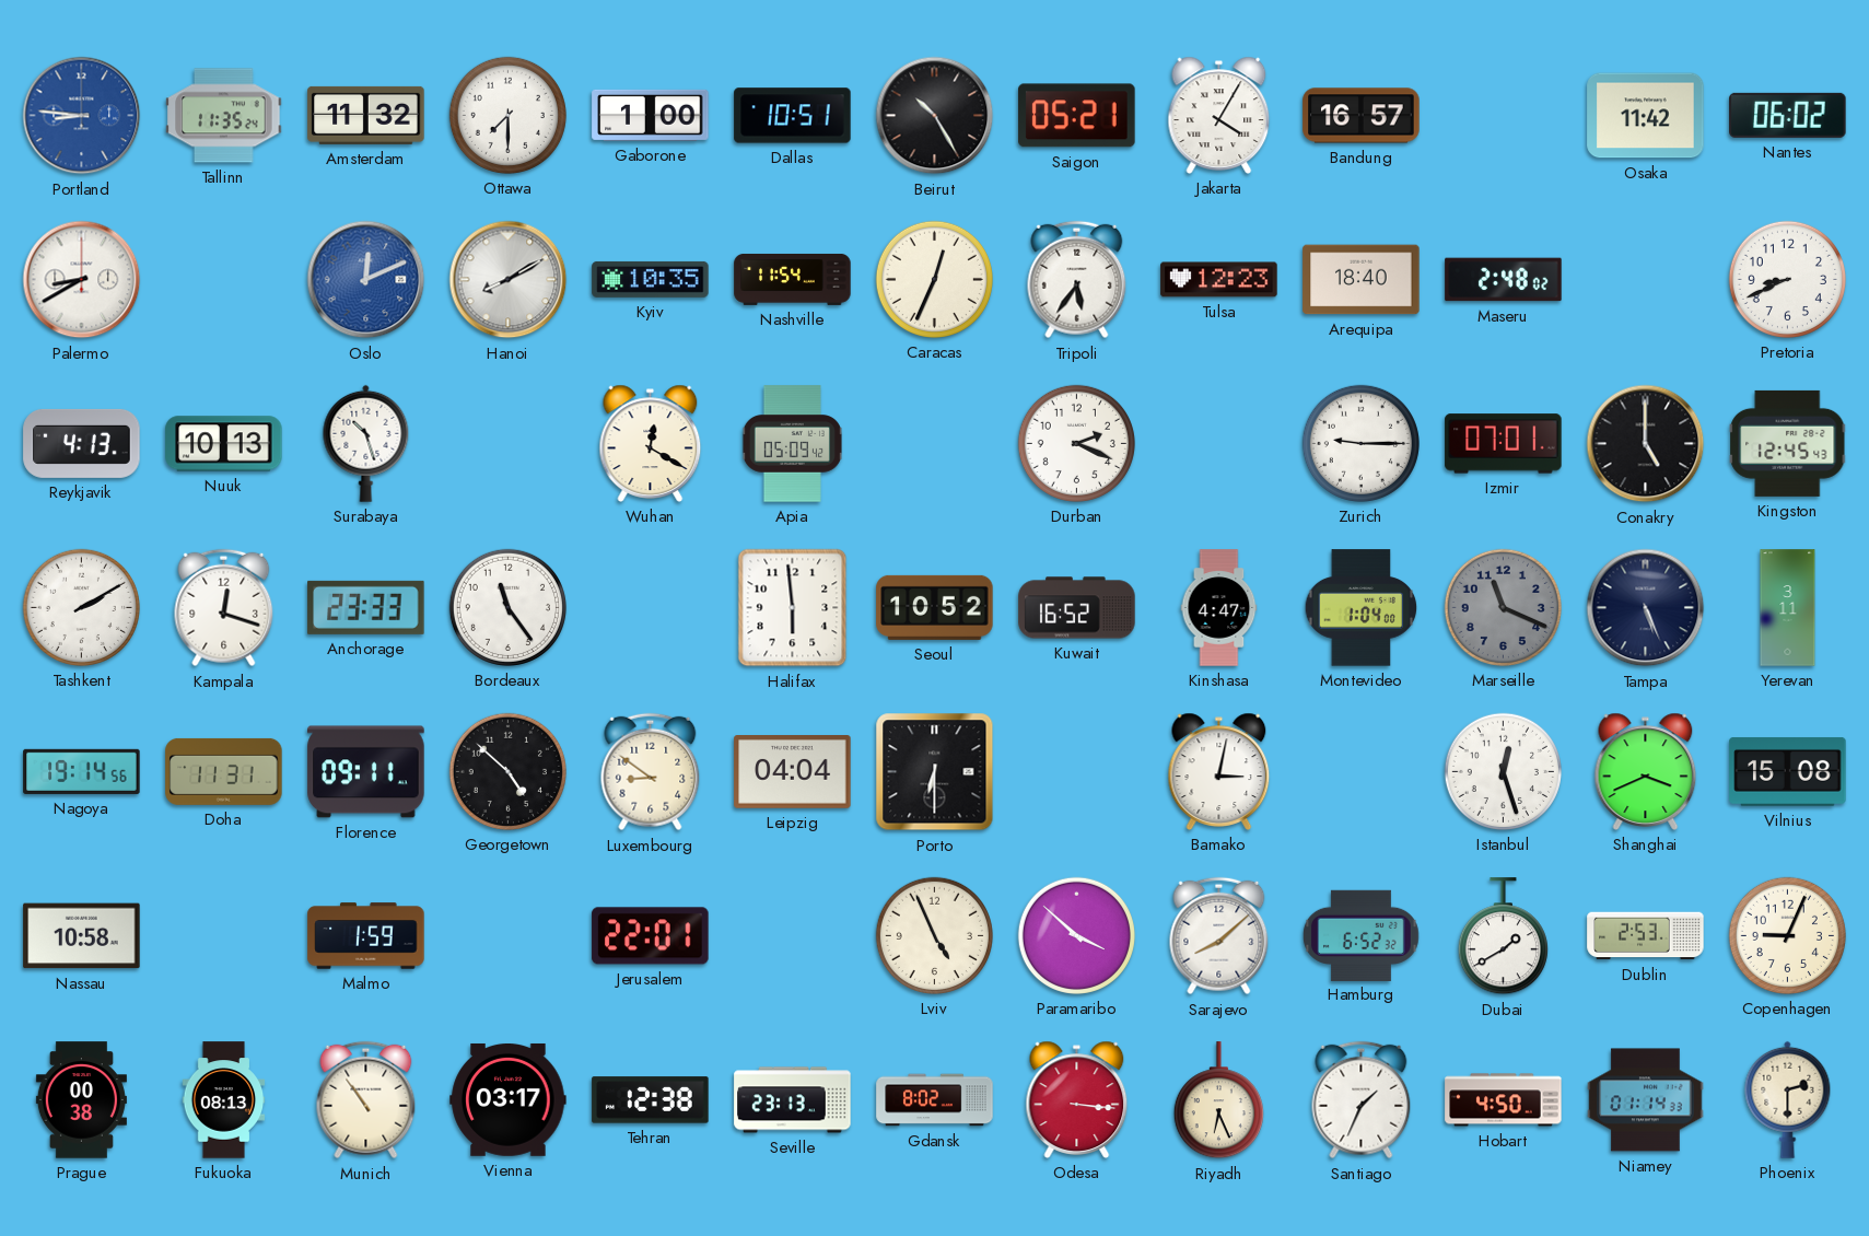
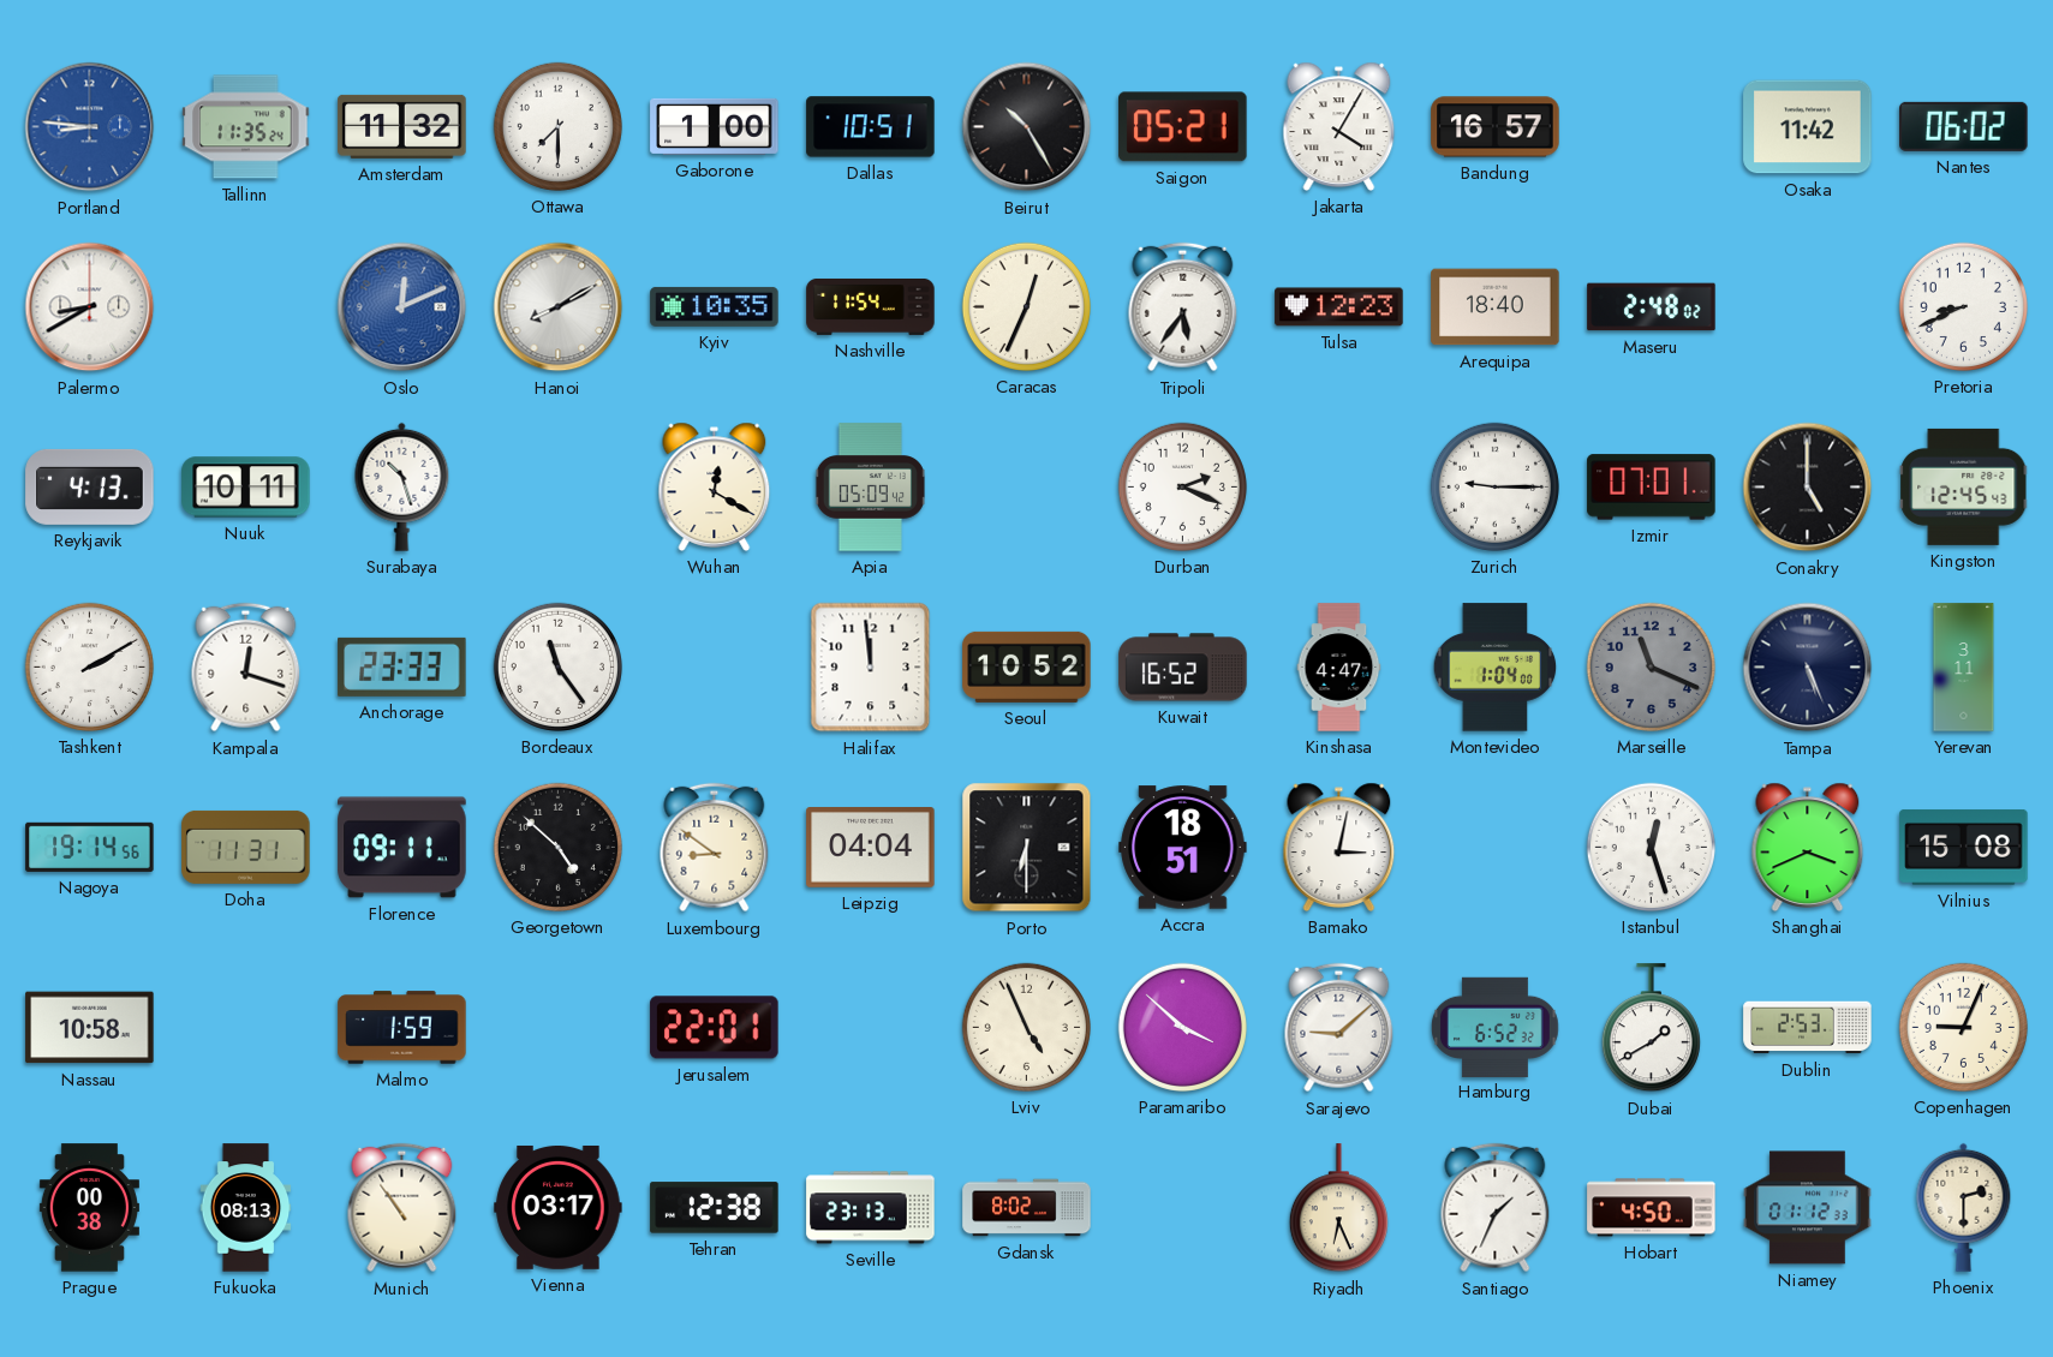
Nuuk: 10:13 -> 10:11
Halifax: 5:59 -> 11:59
Accra: none -> 18:51
Sarajevo: 8:08 -> 9:08
Odesa: 3:16 -> none
Niamey: 01:14 -> 01:12
